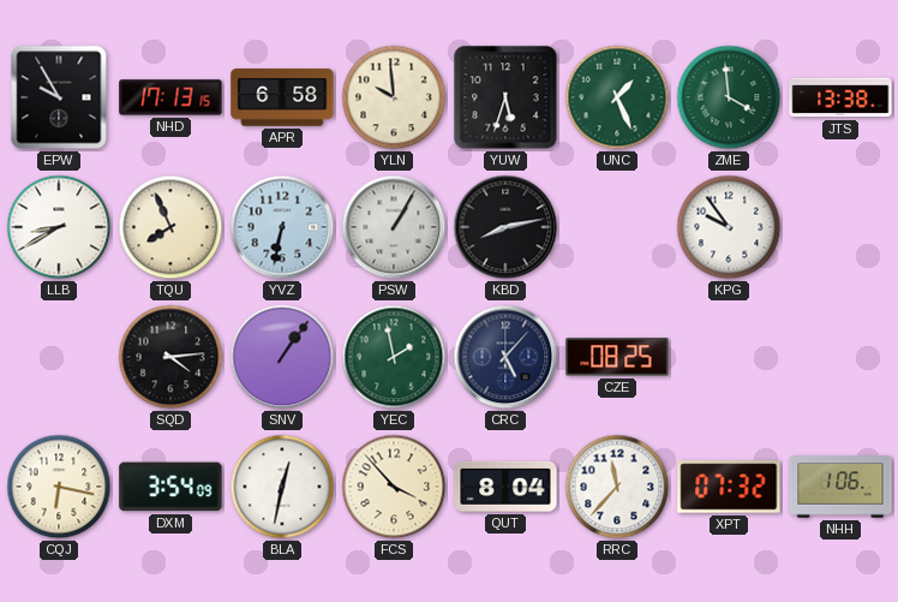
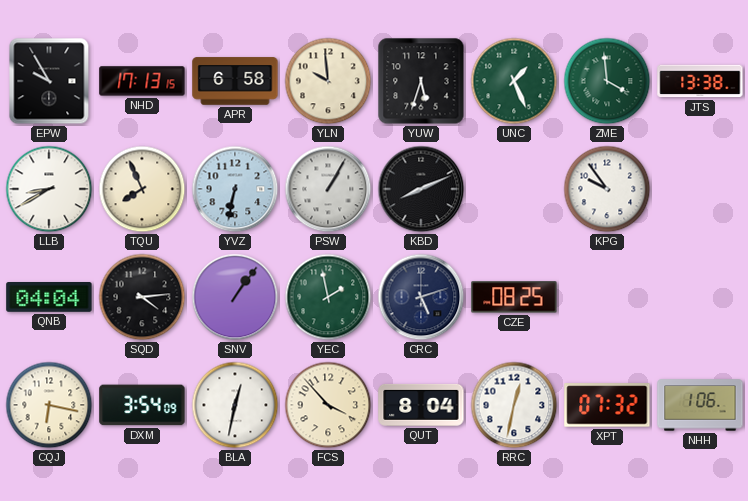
KBD: 8:13 -> 8:11
QNB: none -> 04:04
CRC: 5:07 -> 5:12
RRC: 11:37 -> 12:32
